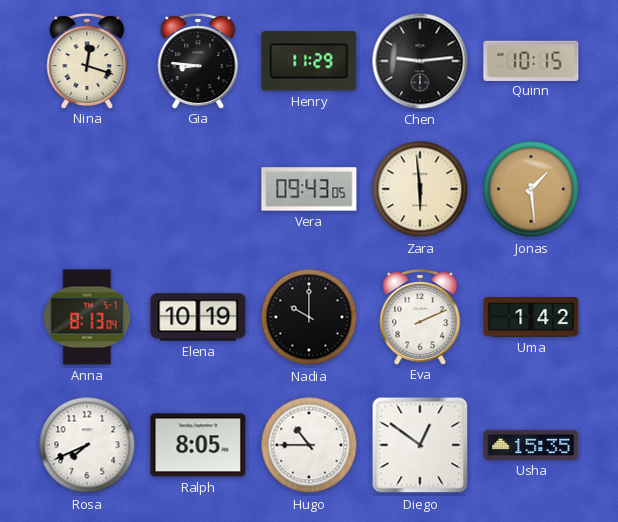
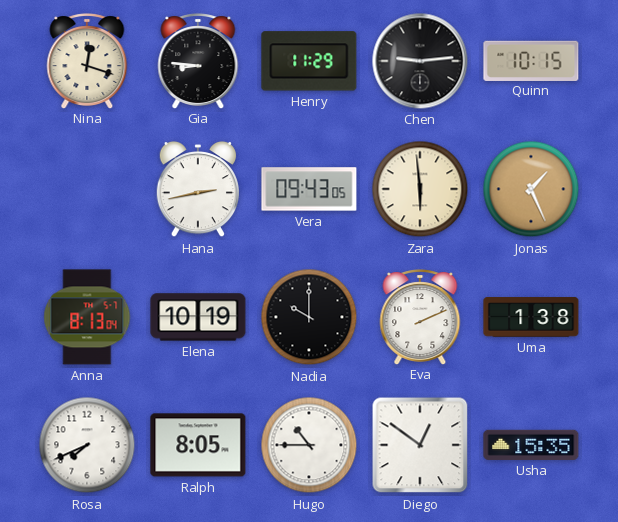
Hana: none -> 2:43
Jonas: 1:29 -> 1:26
Uma: 1:42 -> 1:38
